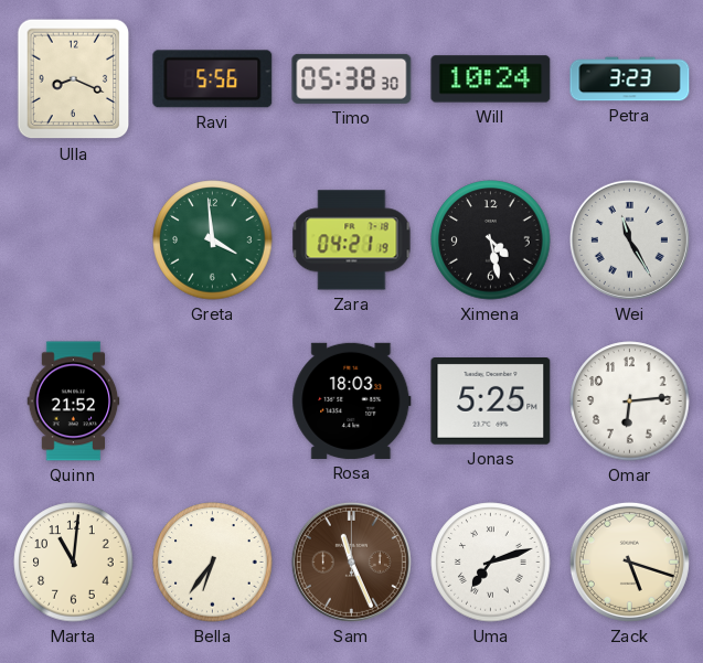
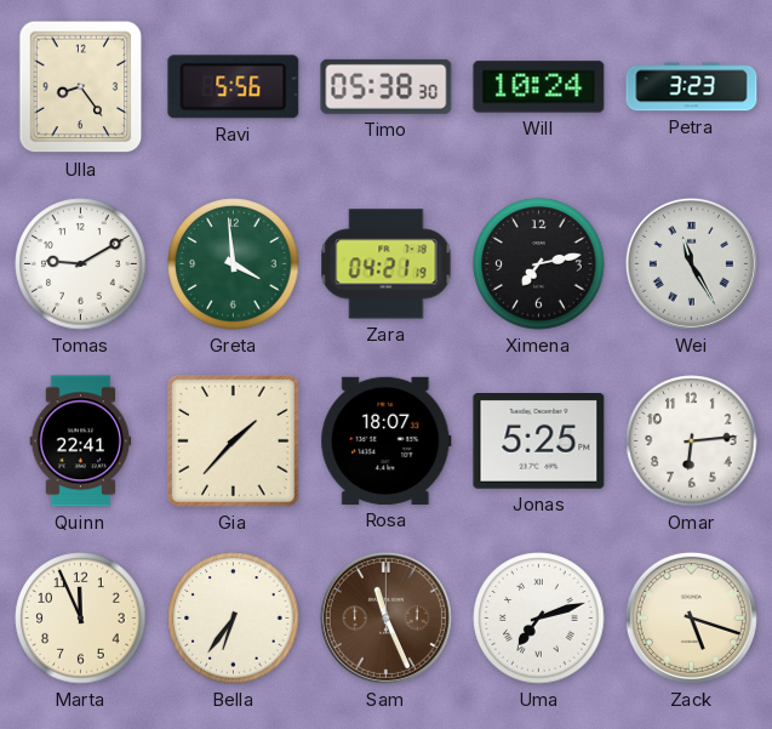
Ulla: 8:19 -> 8:24
Tomas: none -> 9:10
Ximena: 4:28 -> 7:13
Quinn: 21:52 -> 22:41
Gia: none -> 1:37
Rosa: 18:03 -> 18:07
Marta: 11:01 -> 11:56
